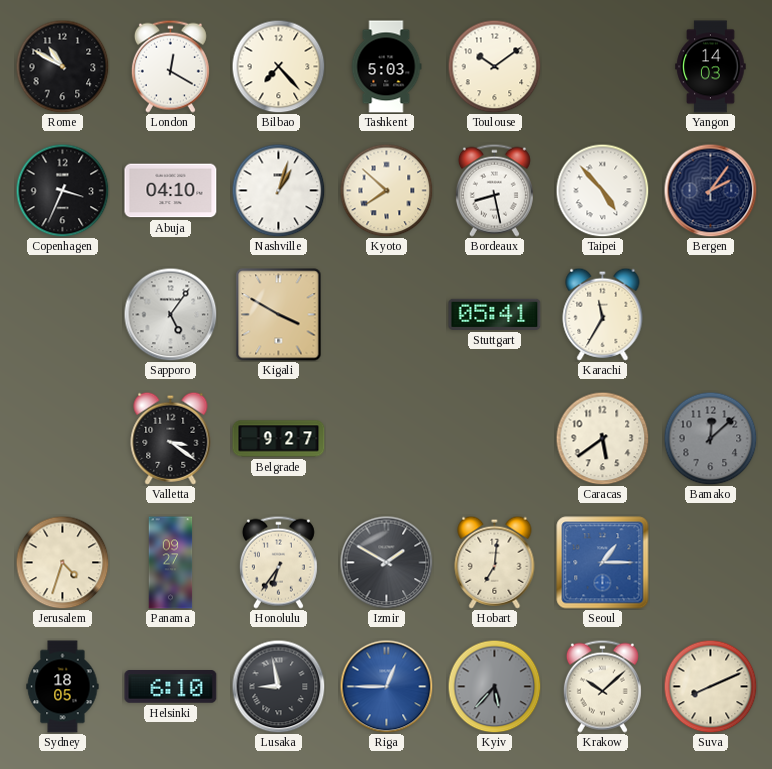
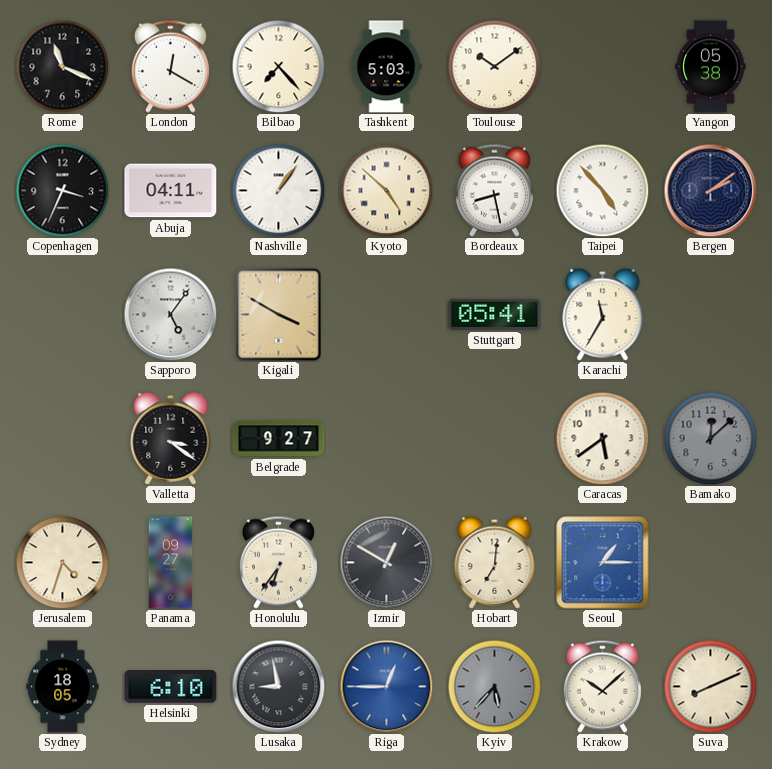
Rome: 10:50 -> 11:19
Yangon: 14:03 -> 05:38
Abuja: 04:10 -> 04:11
Nashville: 1:03 -> 1:06
Kyoto: 7:52 -> 4:52
Bergen: 2:06 -> 2:09
Izmir: 1:50 -> 12:50
